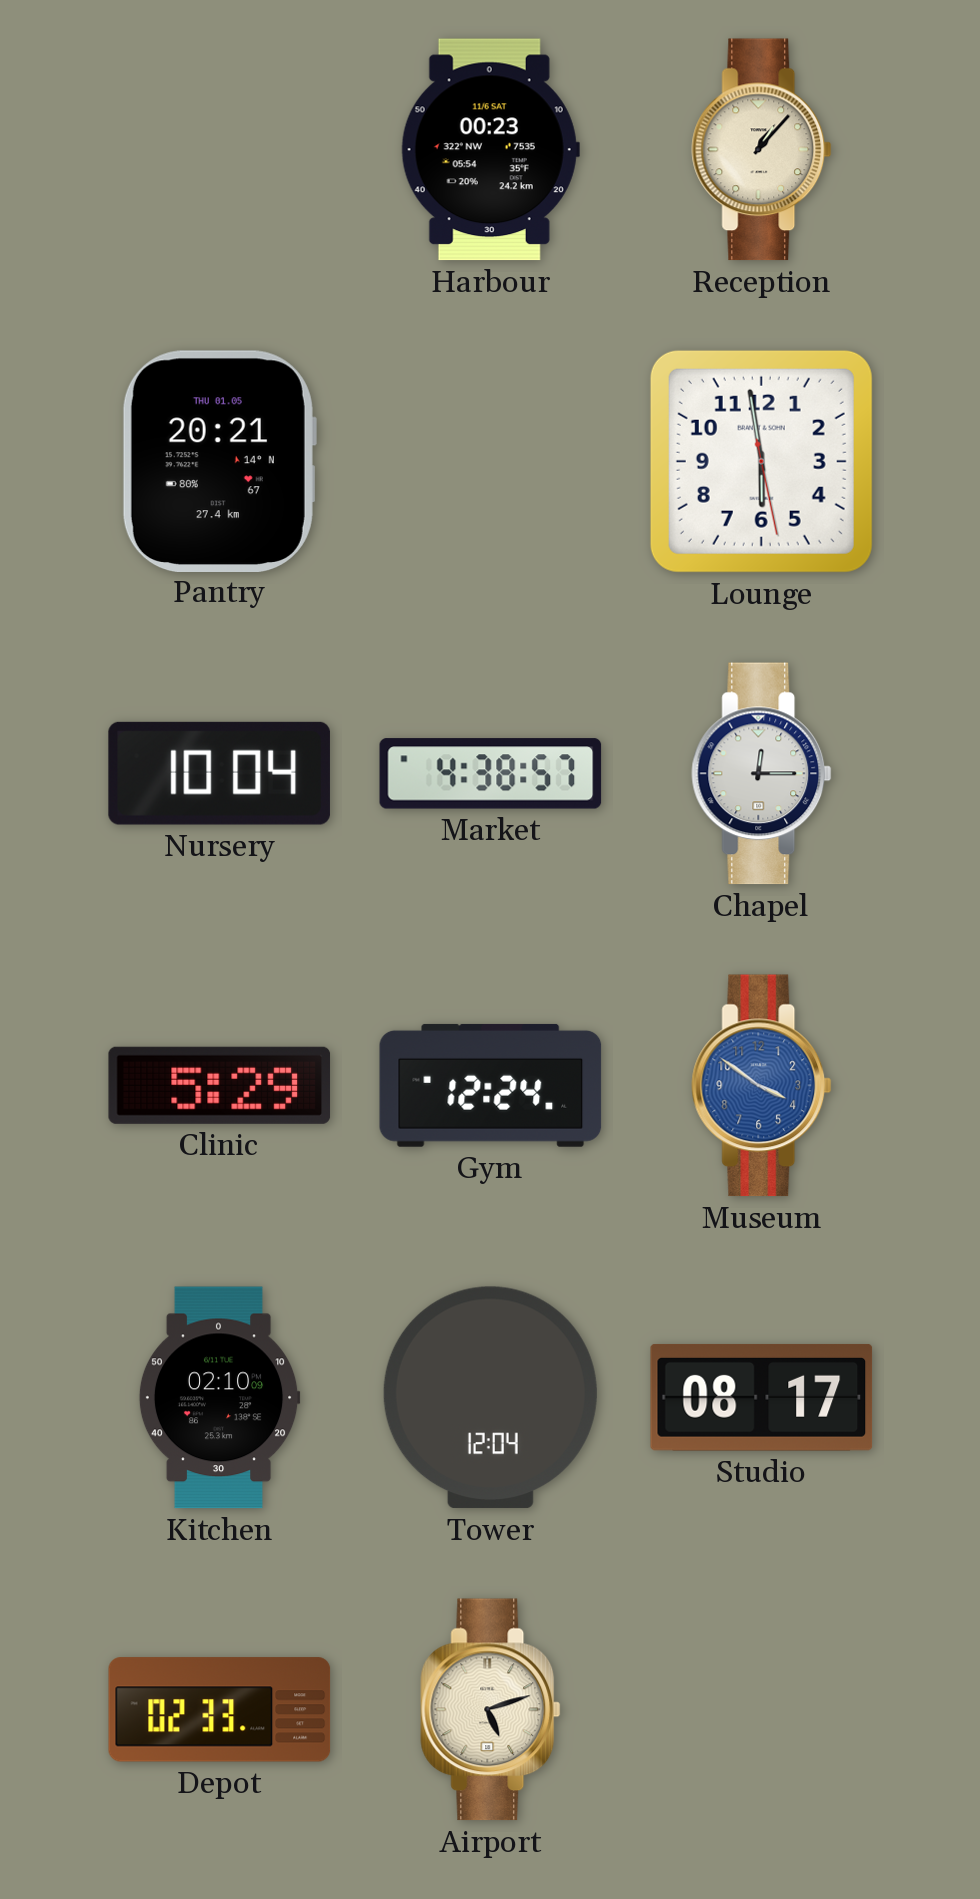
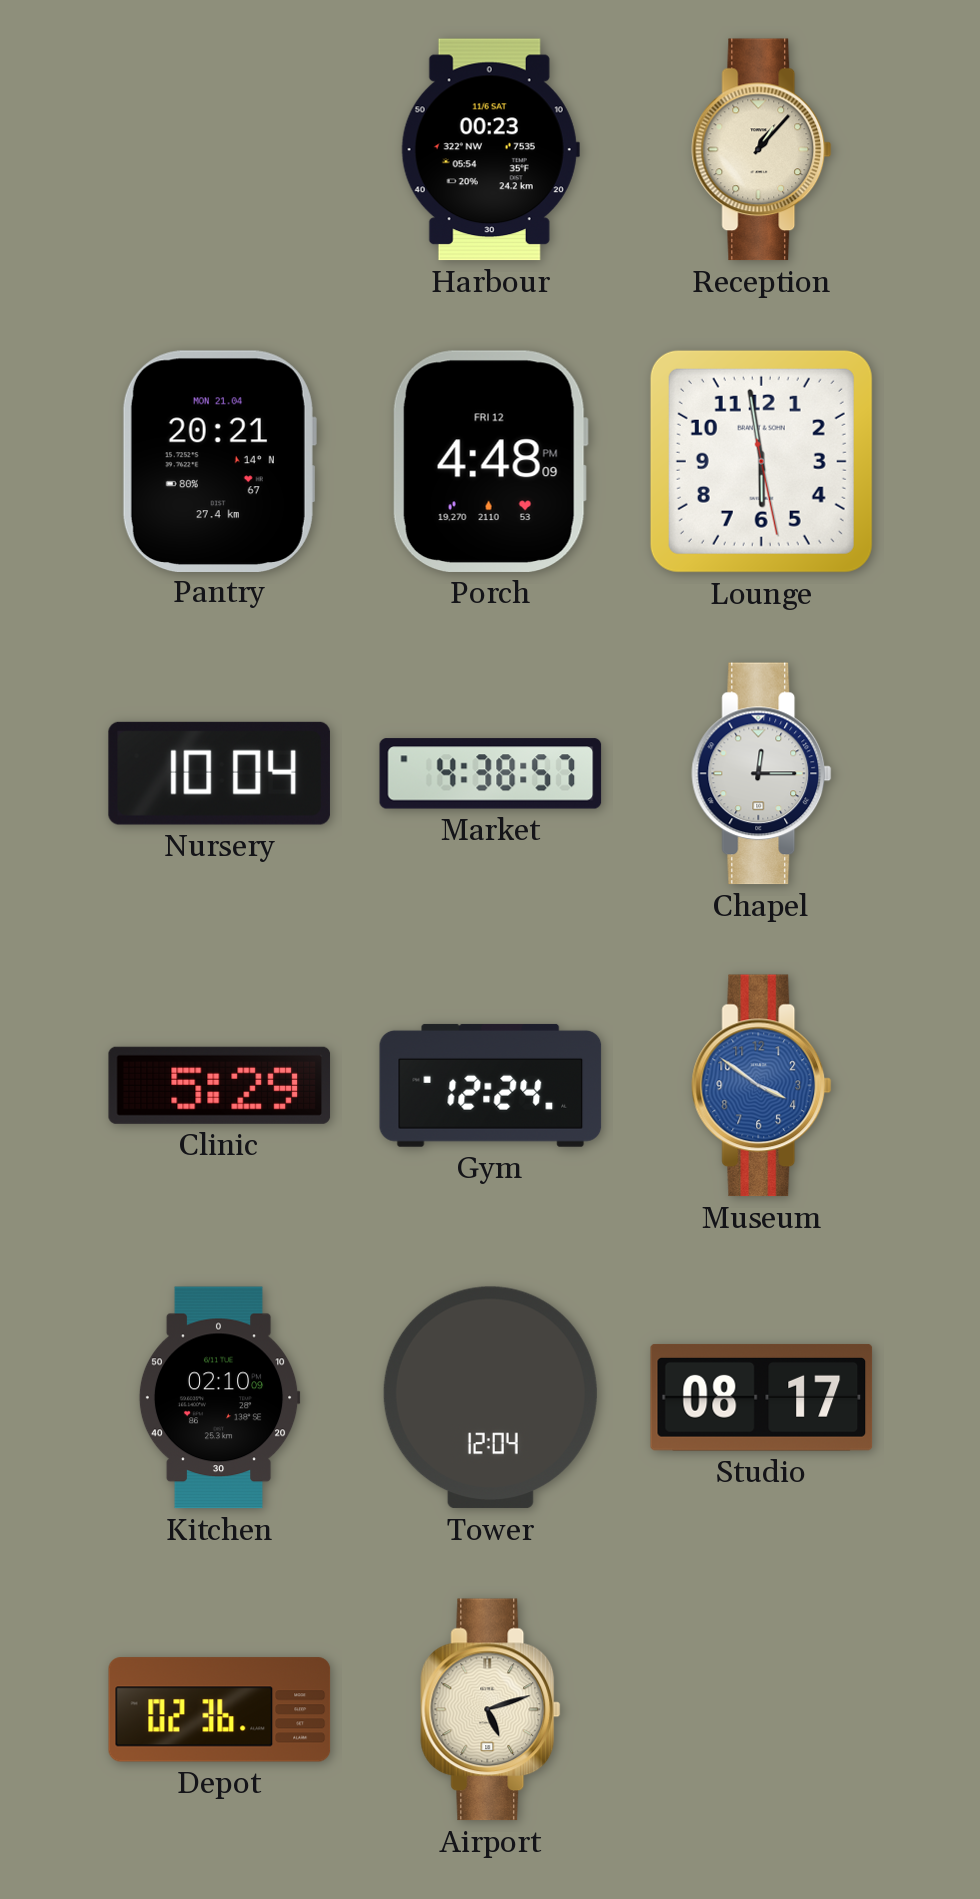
Pantry date: THU 01.05 -> MON 21.04
Porch: none -> 4:48
Depot: 02:33 -> 02:36
